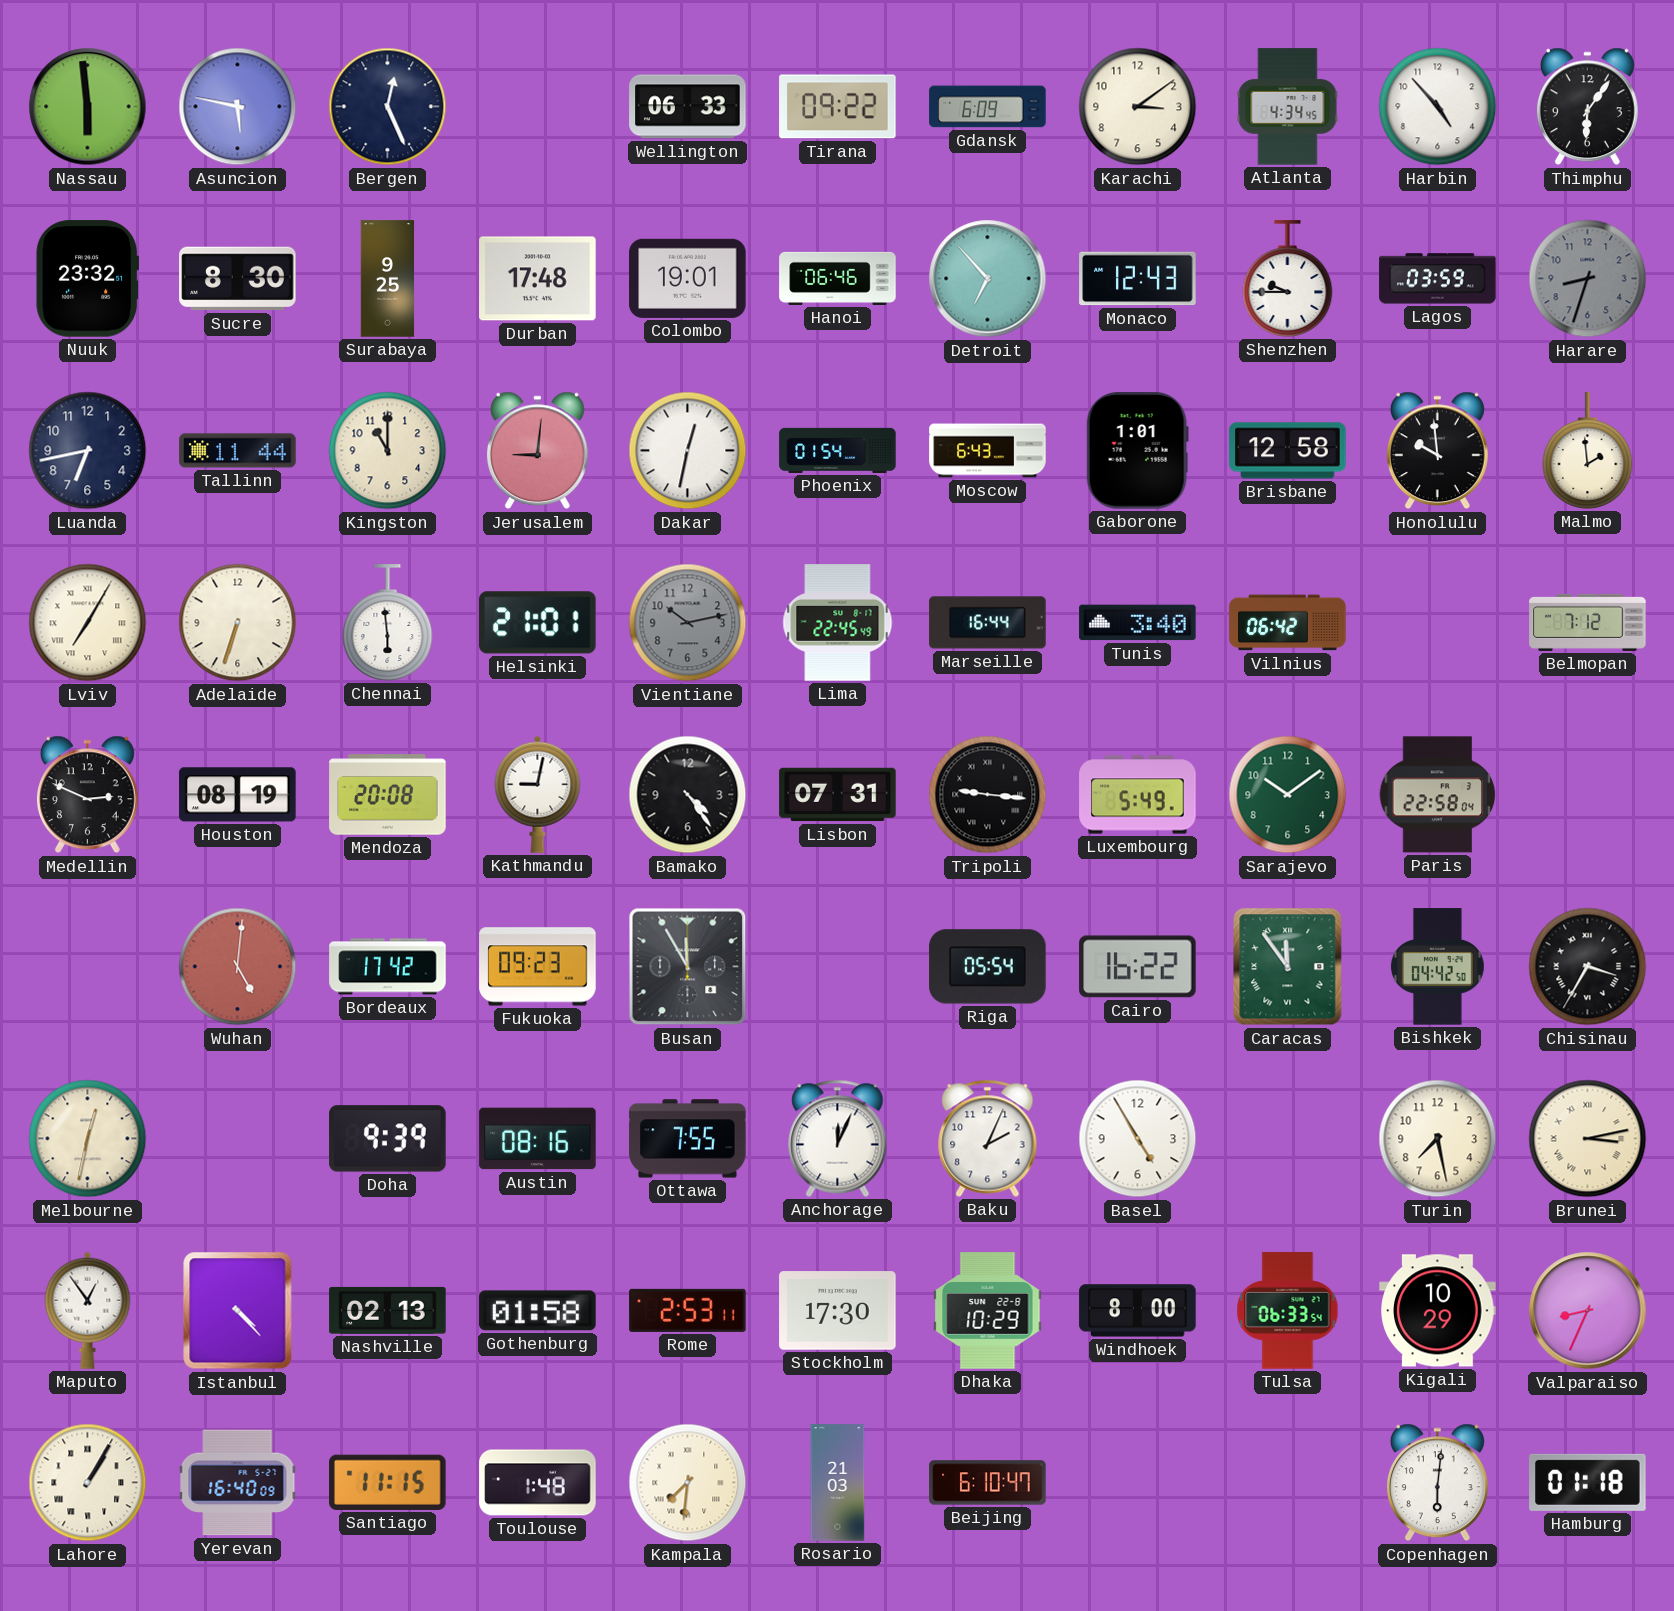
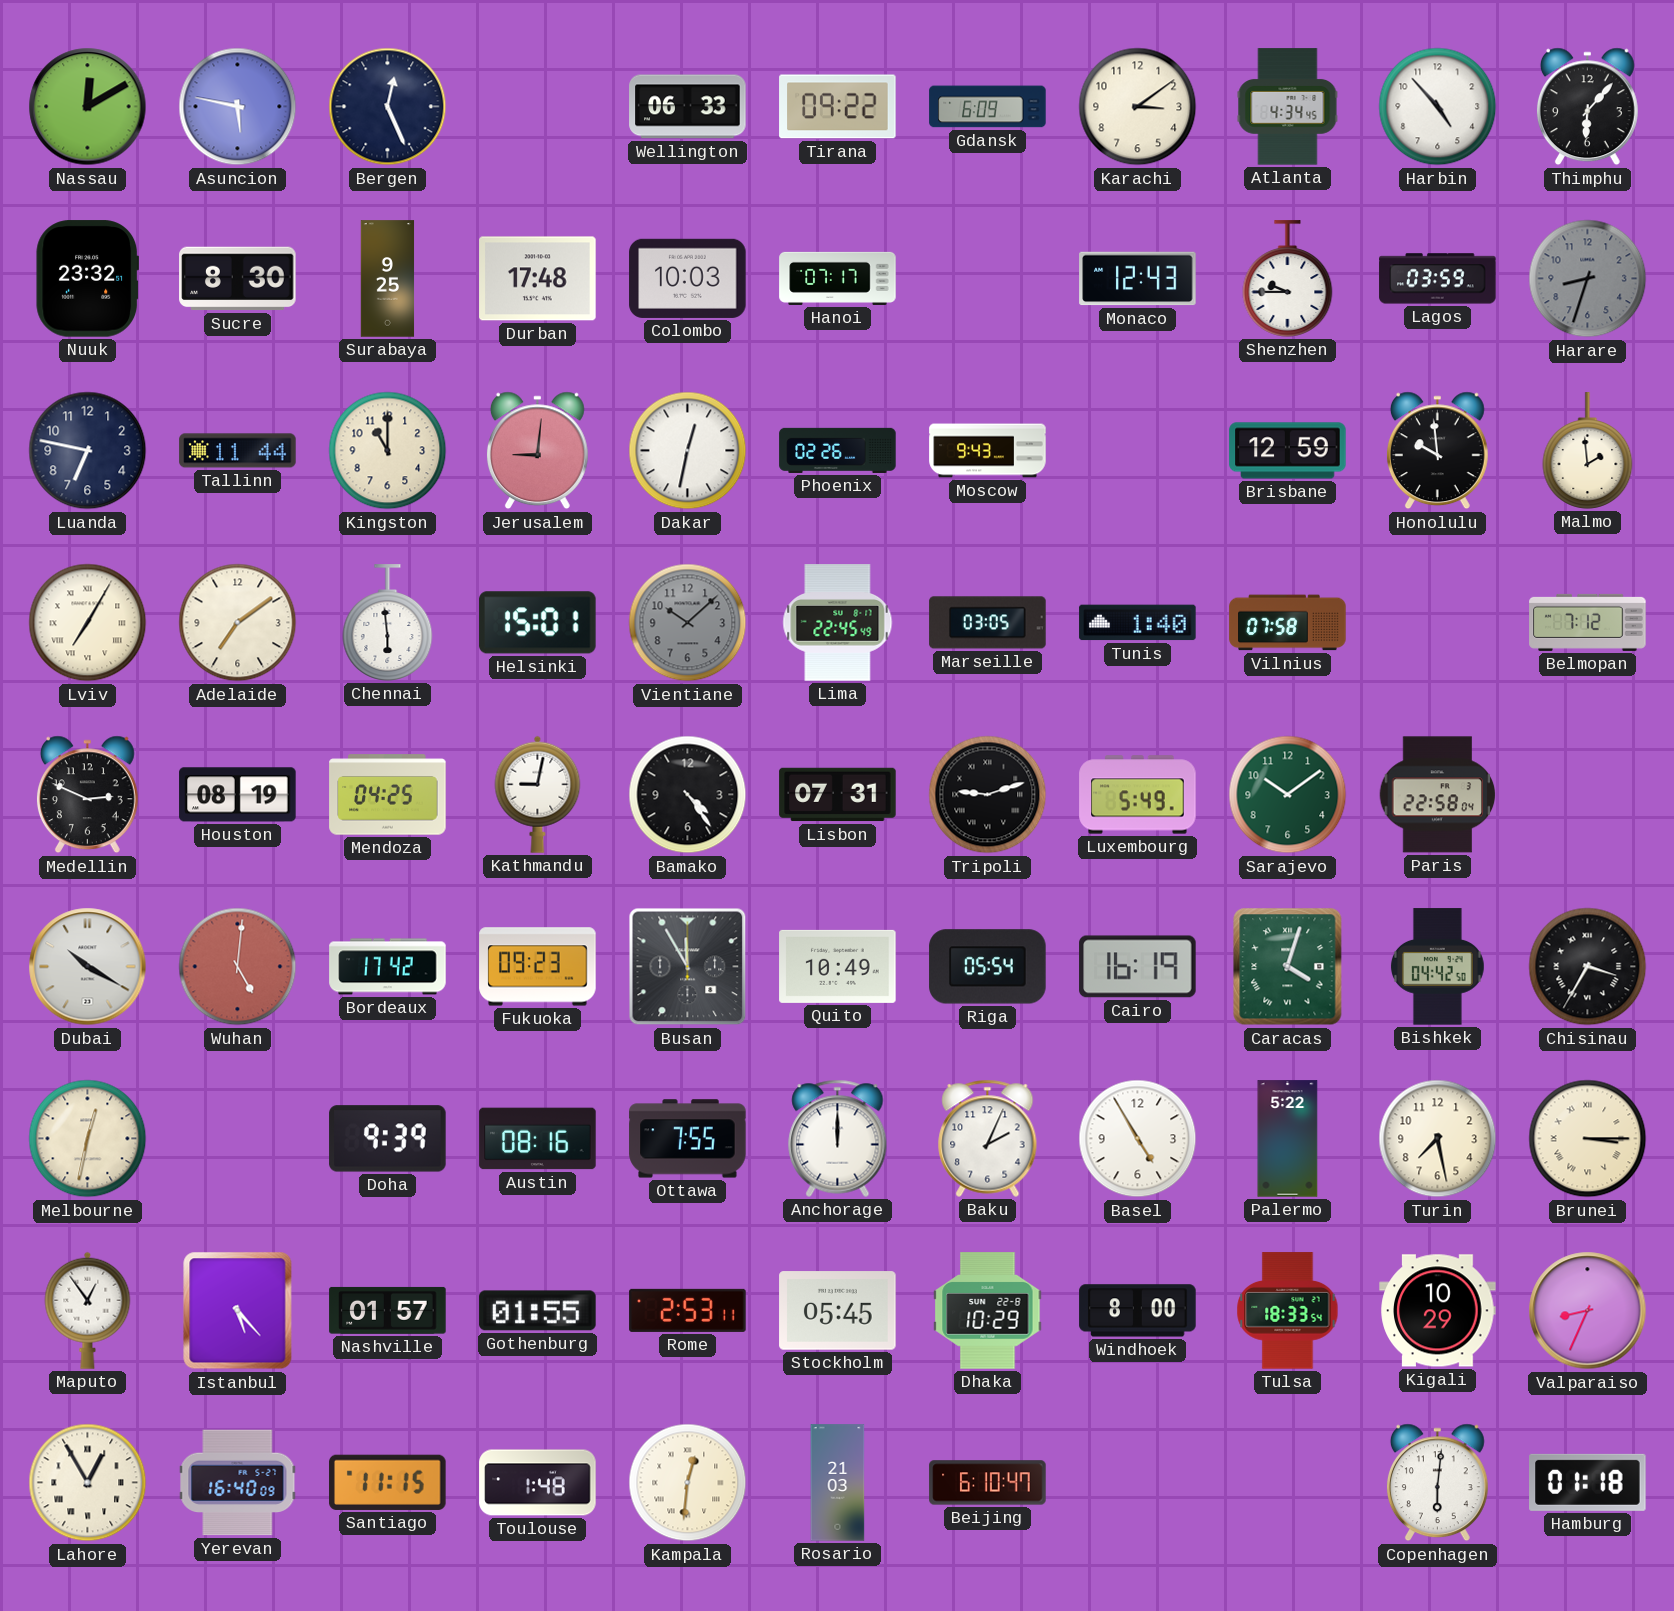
Nassau: 5:59 -> 12:10
Thimphu: 6:06 -> 6:07
Colombo: 19:01 -> 10:03
Hanoi: 06:46 -> 07:17
Detroit: 6:53 -> none
Luanda: 6:43 -> 6:47
Phoenix: 01:54 -> 02:26
Moscow: 6:43 -> 9:43
Gaborone: 1:01 -> none
Brisbane: 12:58 -> 12:59
Adelaide: 6:33 -> 7:09
Helsinki: 21:01 -> 15:01
Vientiane: 10:13 -> 10:08
Marseille: 16:44 -> 03:05
Tunis: 3:40 -> 1:40
Vilnius: 06:42 -> 07:58
Mendoza: 20:08 -> 04:25
Tripoli: 9:16 -> 9:12
Dubai: none -> 10:20
Quito: none -> 10:49
Cairo: 16:22 -> 16:19
Caracas: 11:54 -> 4:03
Anchorage: 12:04 -> 12:00
Palermo: none -> 5:22
Brunei: 3:13 -> 3:15
Istanbul: 4:23 -> 5:23
Nashville: 02:13 -> 01:57
Gothenburg: 01:58 -> 01:55
Stockholm: 17:30 -> 05:45
Tulsa: 06:33 -> 18:33
Lahore: 1:05 -> 12:55
Kampala: 7:31 -> 12:31
